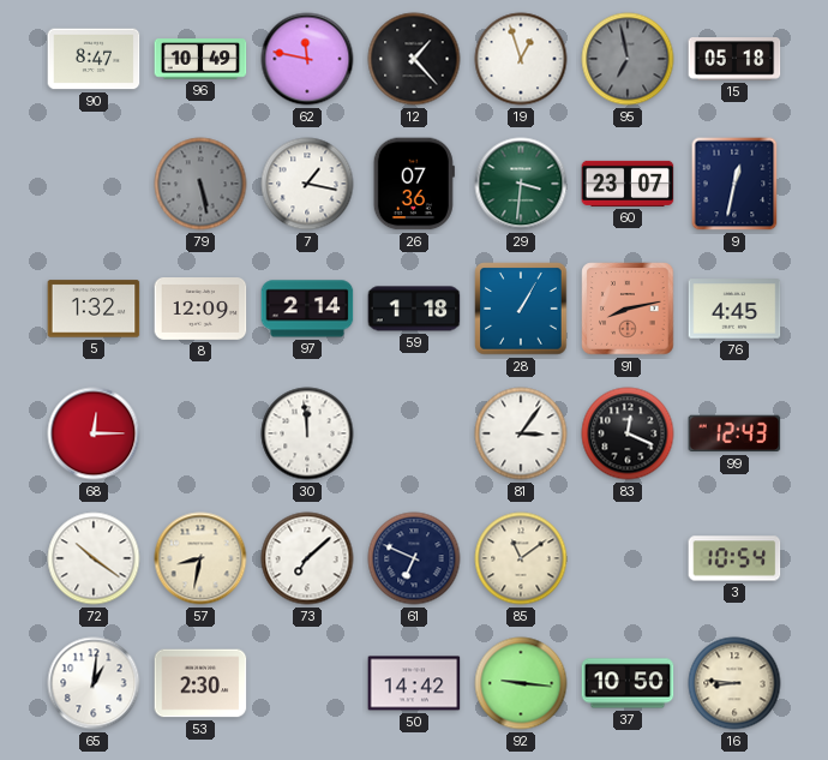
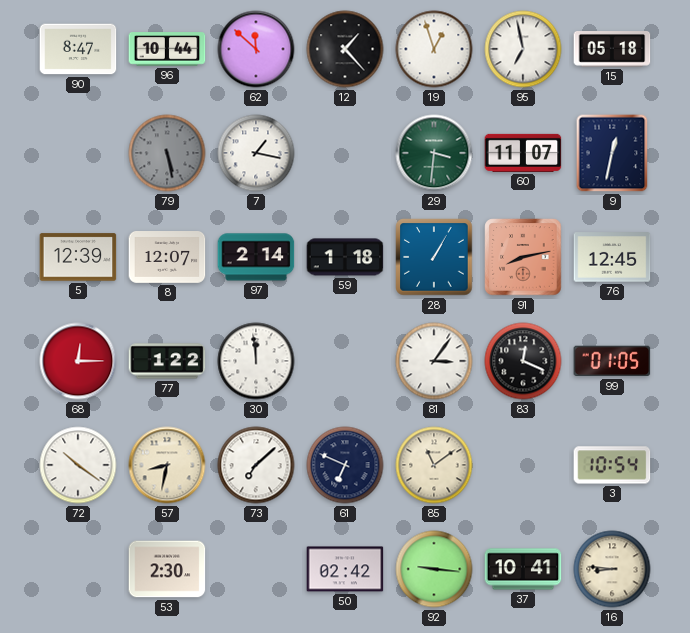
96: 10:49 -> 10:44
62: 11:47 -> 11:52
95 dial: grey -> white
26: 07:36 -> none
60: 23:07 -> 11:07
5: 1:32 -> 12:39
8: 12:09 -> 12:07
76: 4:45 -> 12:45
77: none -> 1:22
99: 12:43 -> 01:05
65: 1:01 -> none
50: 14:42 -> 02:42
37: 10:50 -> 10:41
